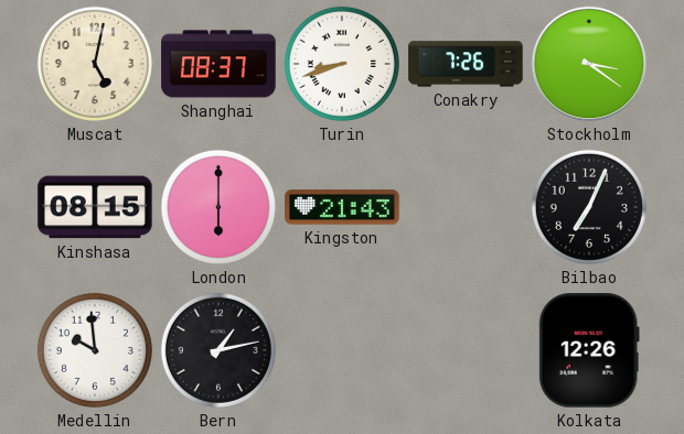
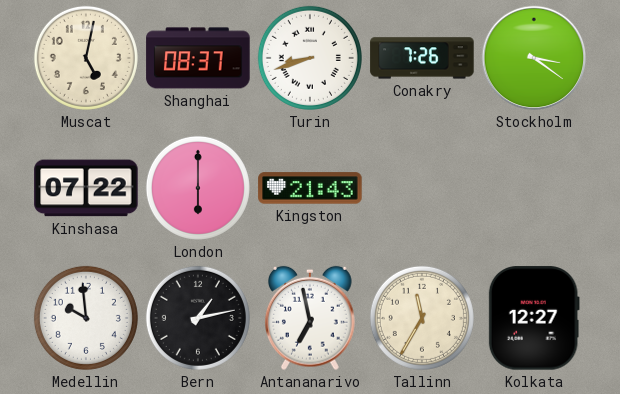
Kinshasa: 08:15 -> 07:22
Bilbao: 7:04 -> none
Antananarivo: none -> 6:58
Tallinn: none -> 11:35
Kolkata: 12:26 -> 12:27
